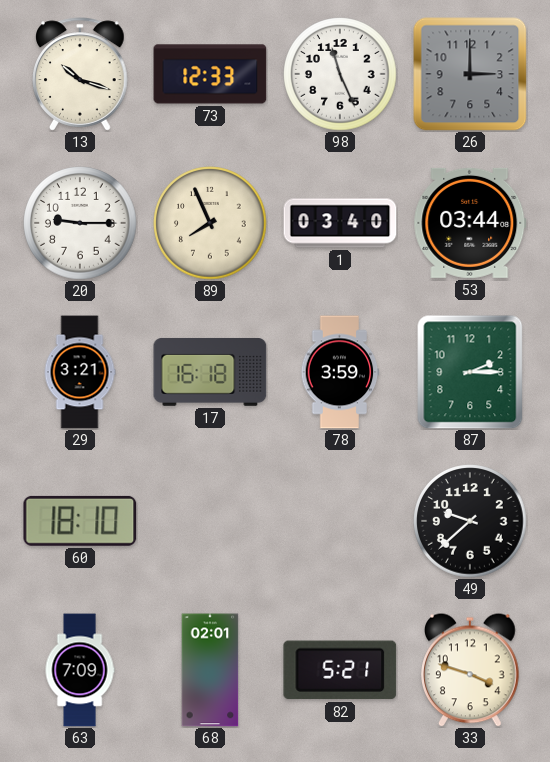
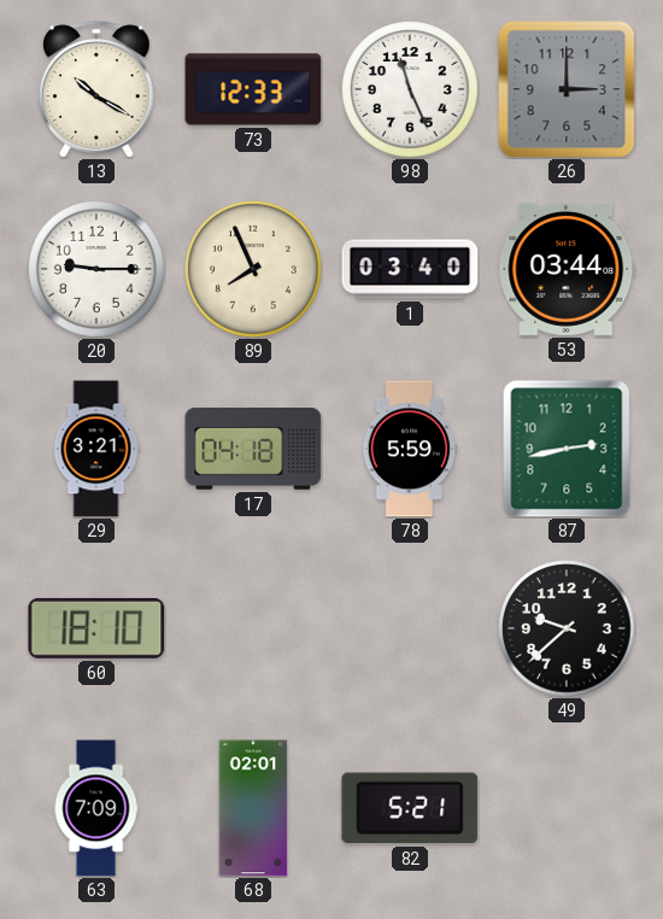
13: 10:18 -> 10:20
17: 16:18 -> 04:18
78: 3:59 -> 5:59
87: 2:15 -> 2:43
33: 3:48 -> none
